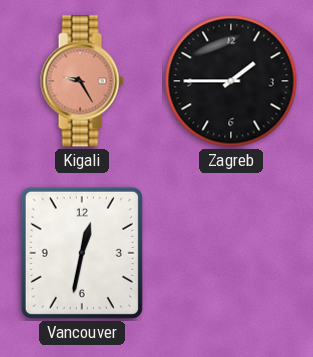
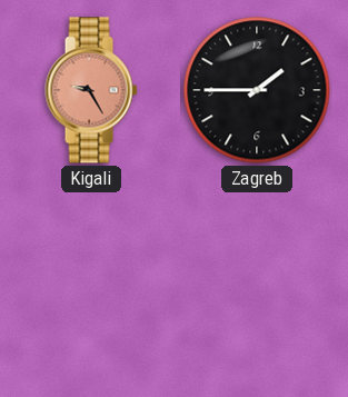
Vancouver: 12:32 -> none
